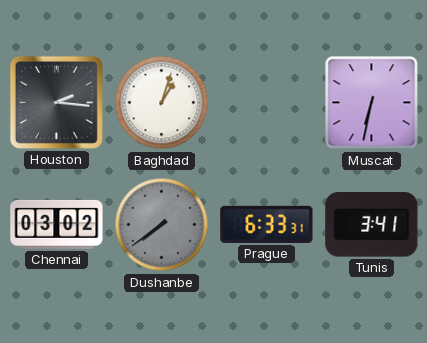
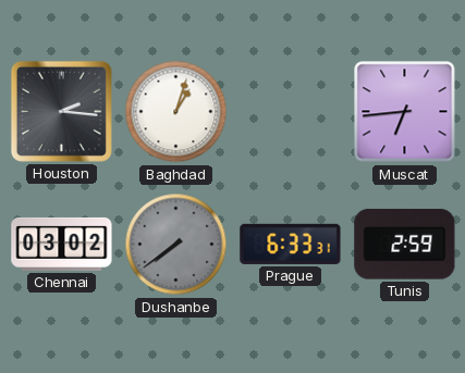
Muscat: 6:32 -> 6:44
Tunis: 3:41 -> 2:59
